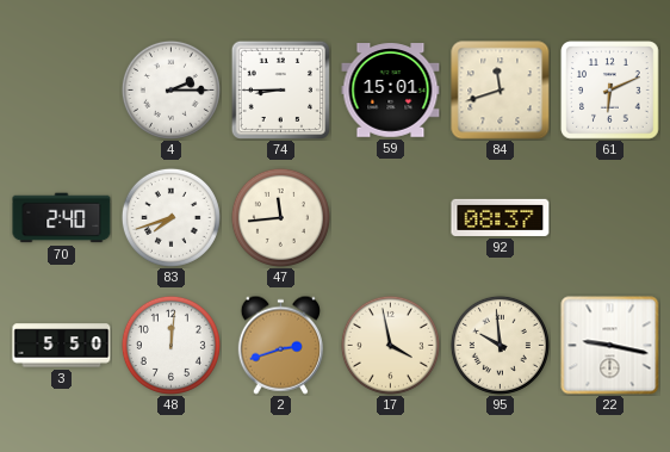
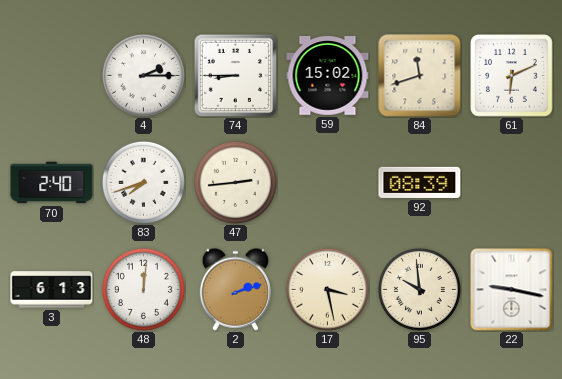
59: 15:01 -> 15:02
47: 11:44 -> 2:44
92: 08:37 -> 08:39
3: 5:50 -> 6:13
2: 2:42 -> 2:12
17: 3:58 -> 3:28
